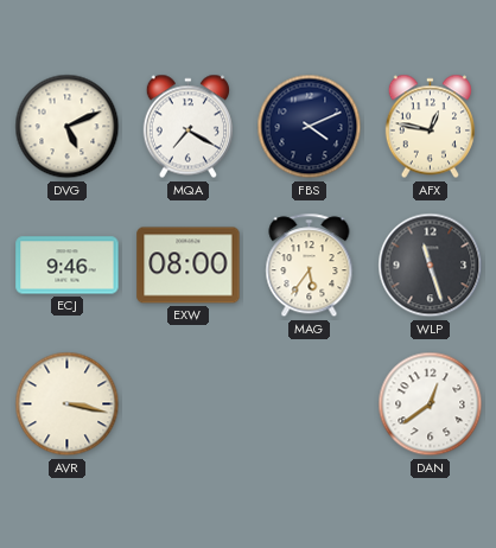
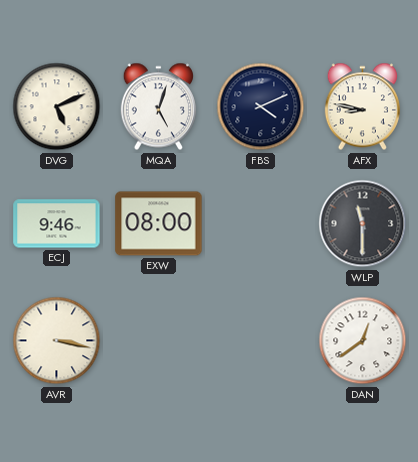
MQA: 7:20 -> 5:03
AFX: 12:47 -> 8:47
MAG: 5:36 -> none
WLP: 11:27 -> 11:30
